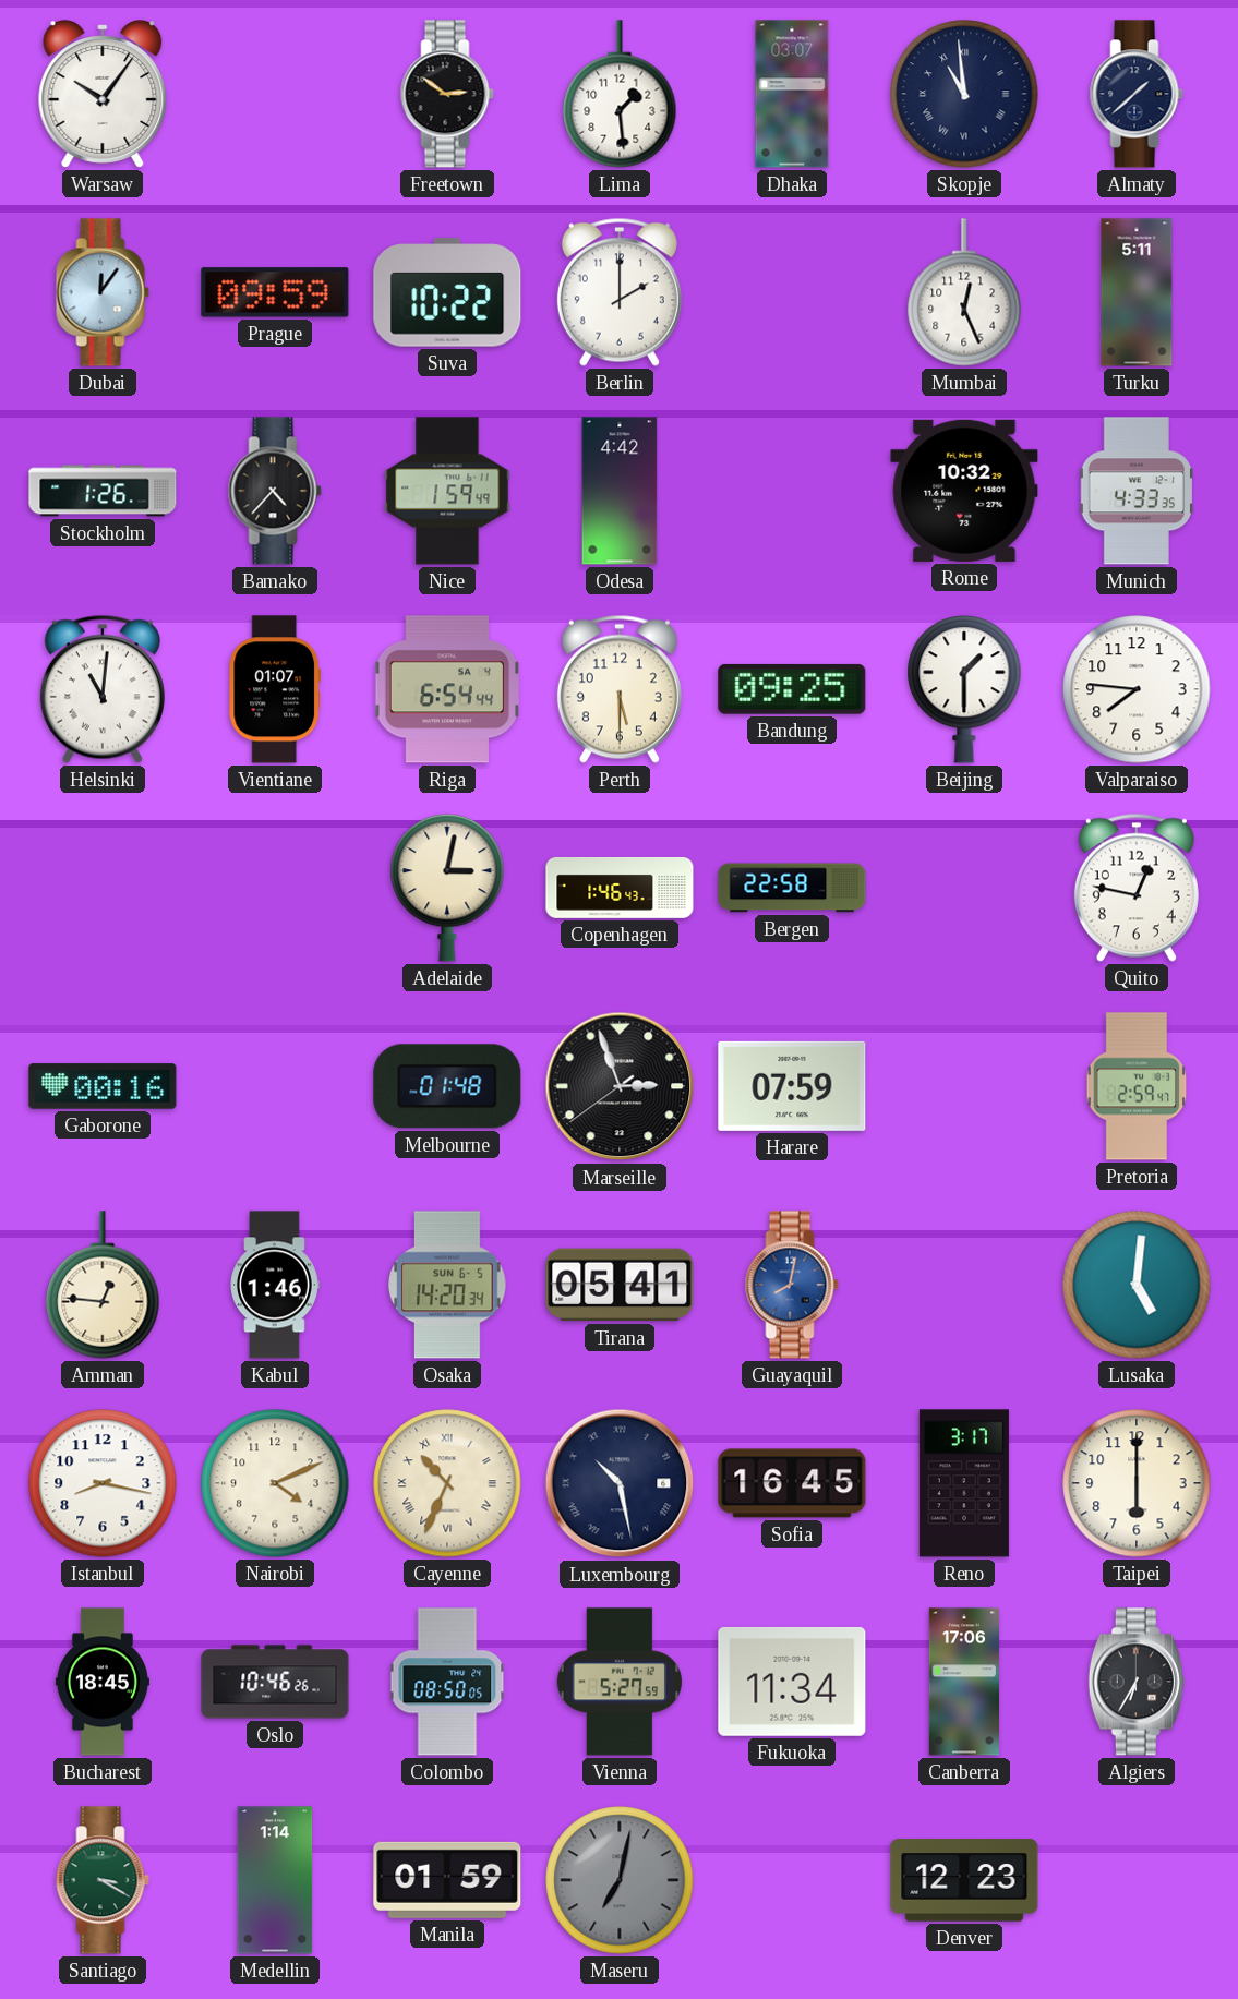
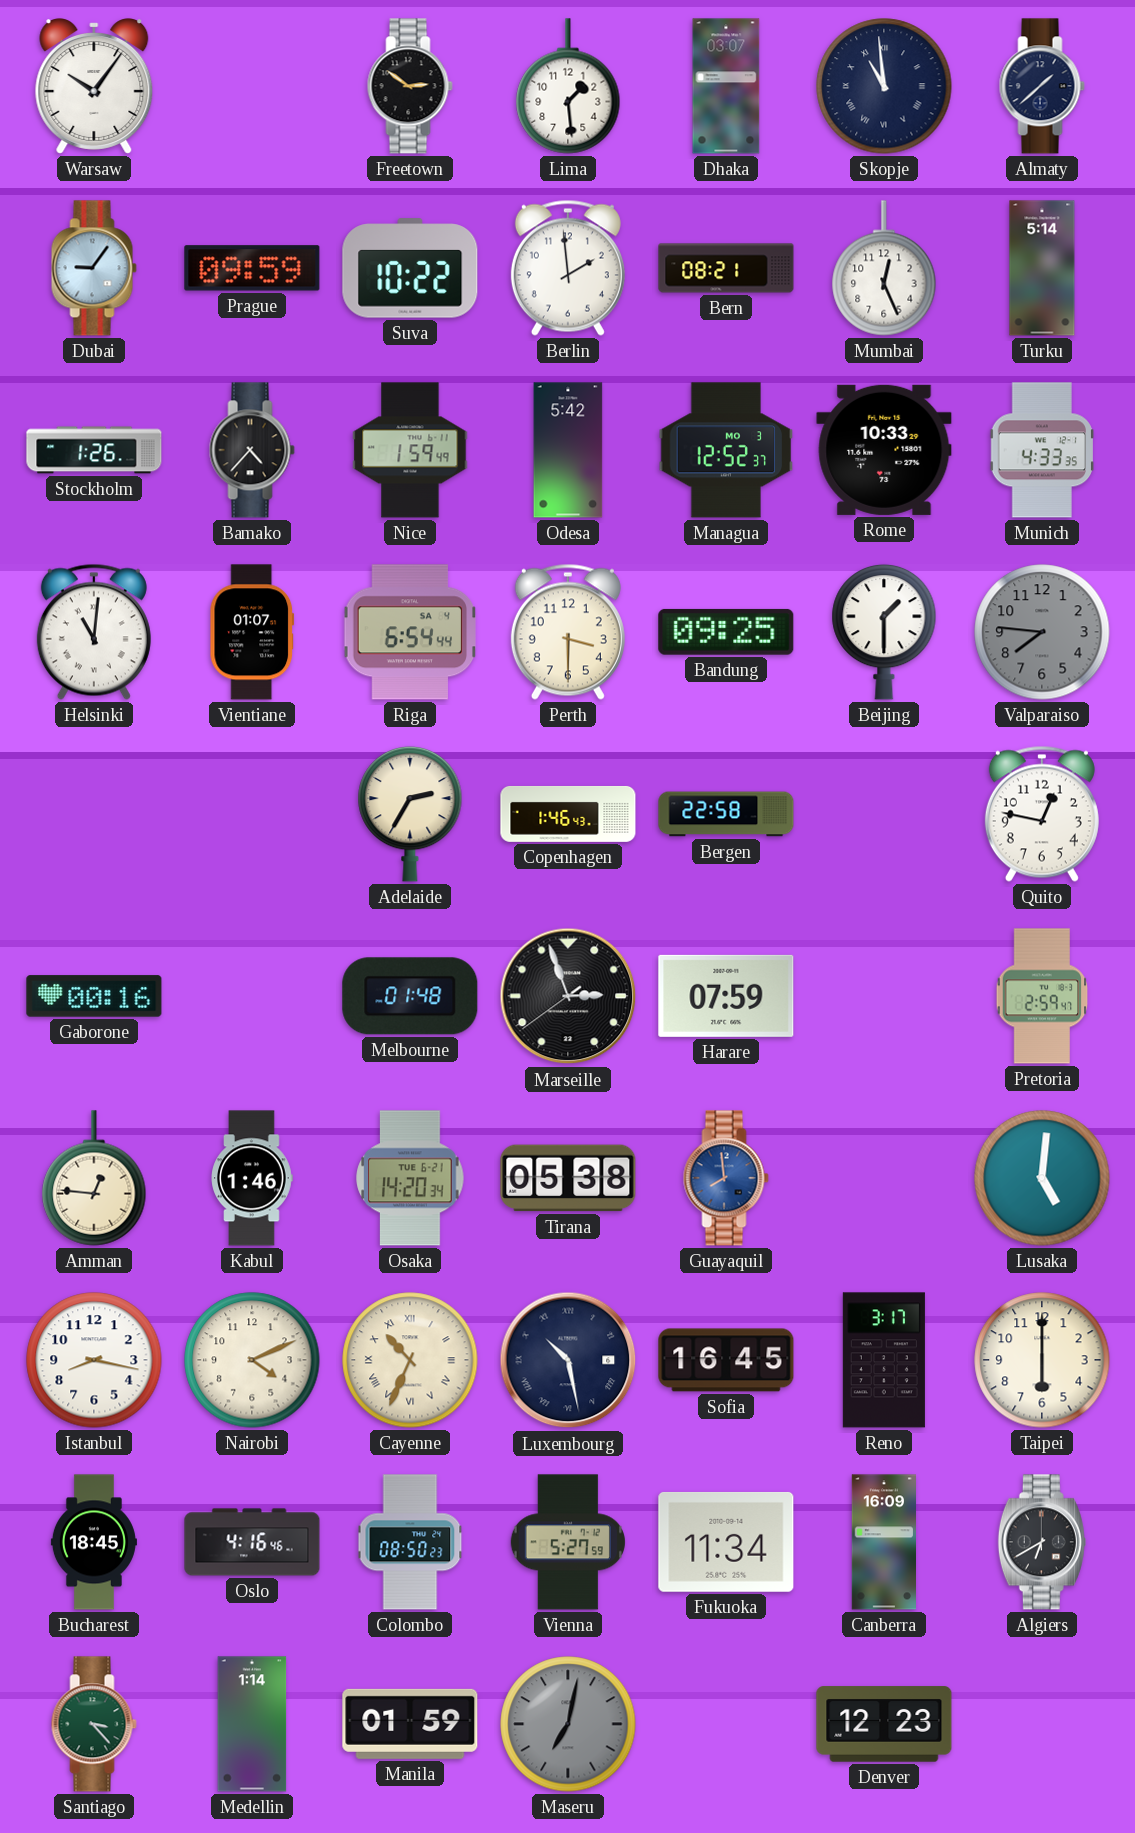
Dubai: 12:06 -> 9:06
Berlin: 2:00 -> 1:59
Bern: none -> 08:21
Turku: 5:11 -> 5:14
Odesa: 4:42 -> 5:42
Managua: none -> 12:52
Rome: 10:32 -> 10:33
Perth: 5:30 -> 3:30
Valparaiso dial: white -> grey
Adelaide: 3:02 -> 2:35
Osaka date: SUN 6-5 -> TUE 6-21
Tirana: 05:41 -> 05:38
Guayaquil: 8:02 -> 7:59
Oslo: 10:46 -> 4:16
Colombo: 08:50:05 -> 08:50:23
Canberra: 17:06 -> 16:09
Algiers: 6:35 -> 6:40
Santiago: 3:20 -> 3:23
